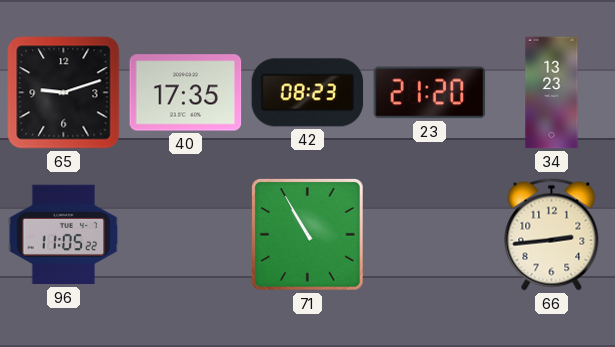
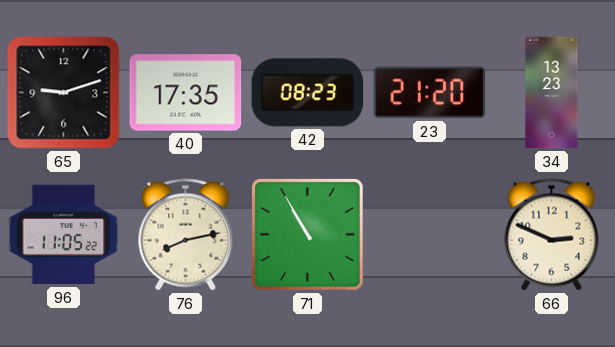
76: none -> 8:13
66: 2:44 -> 2:49
